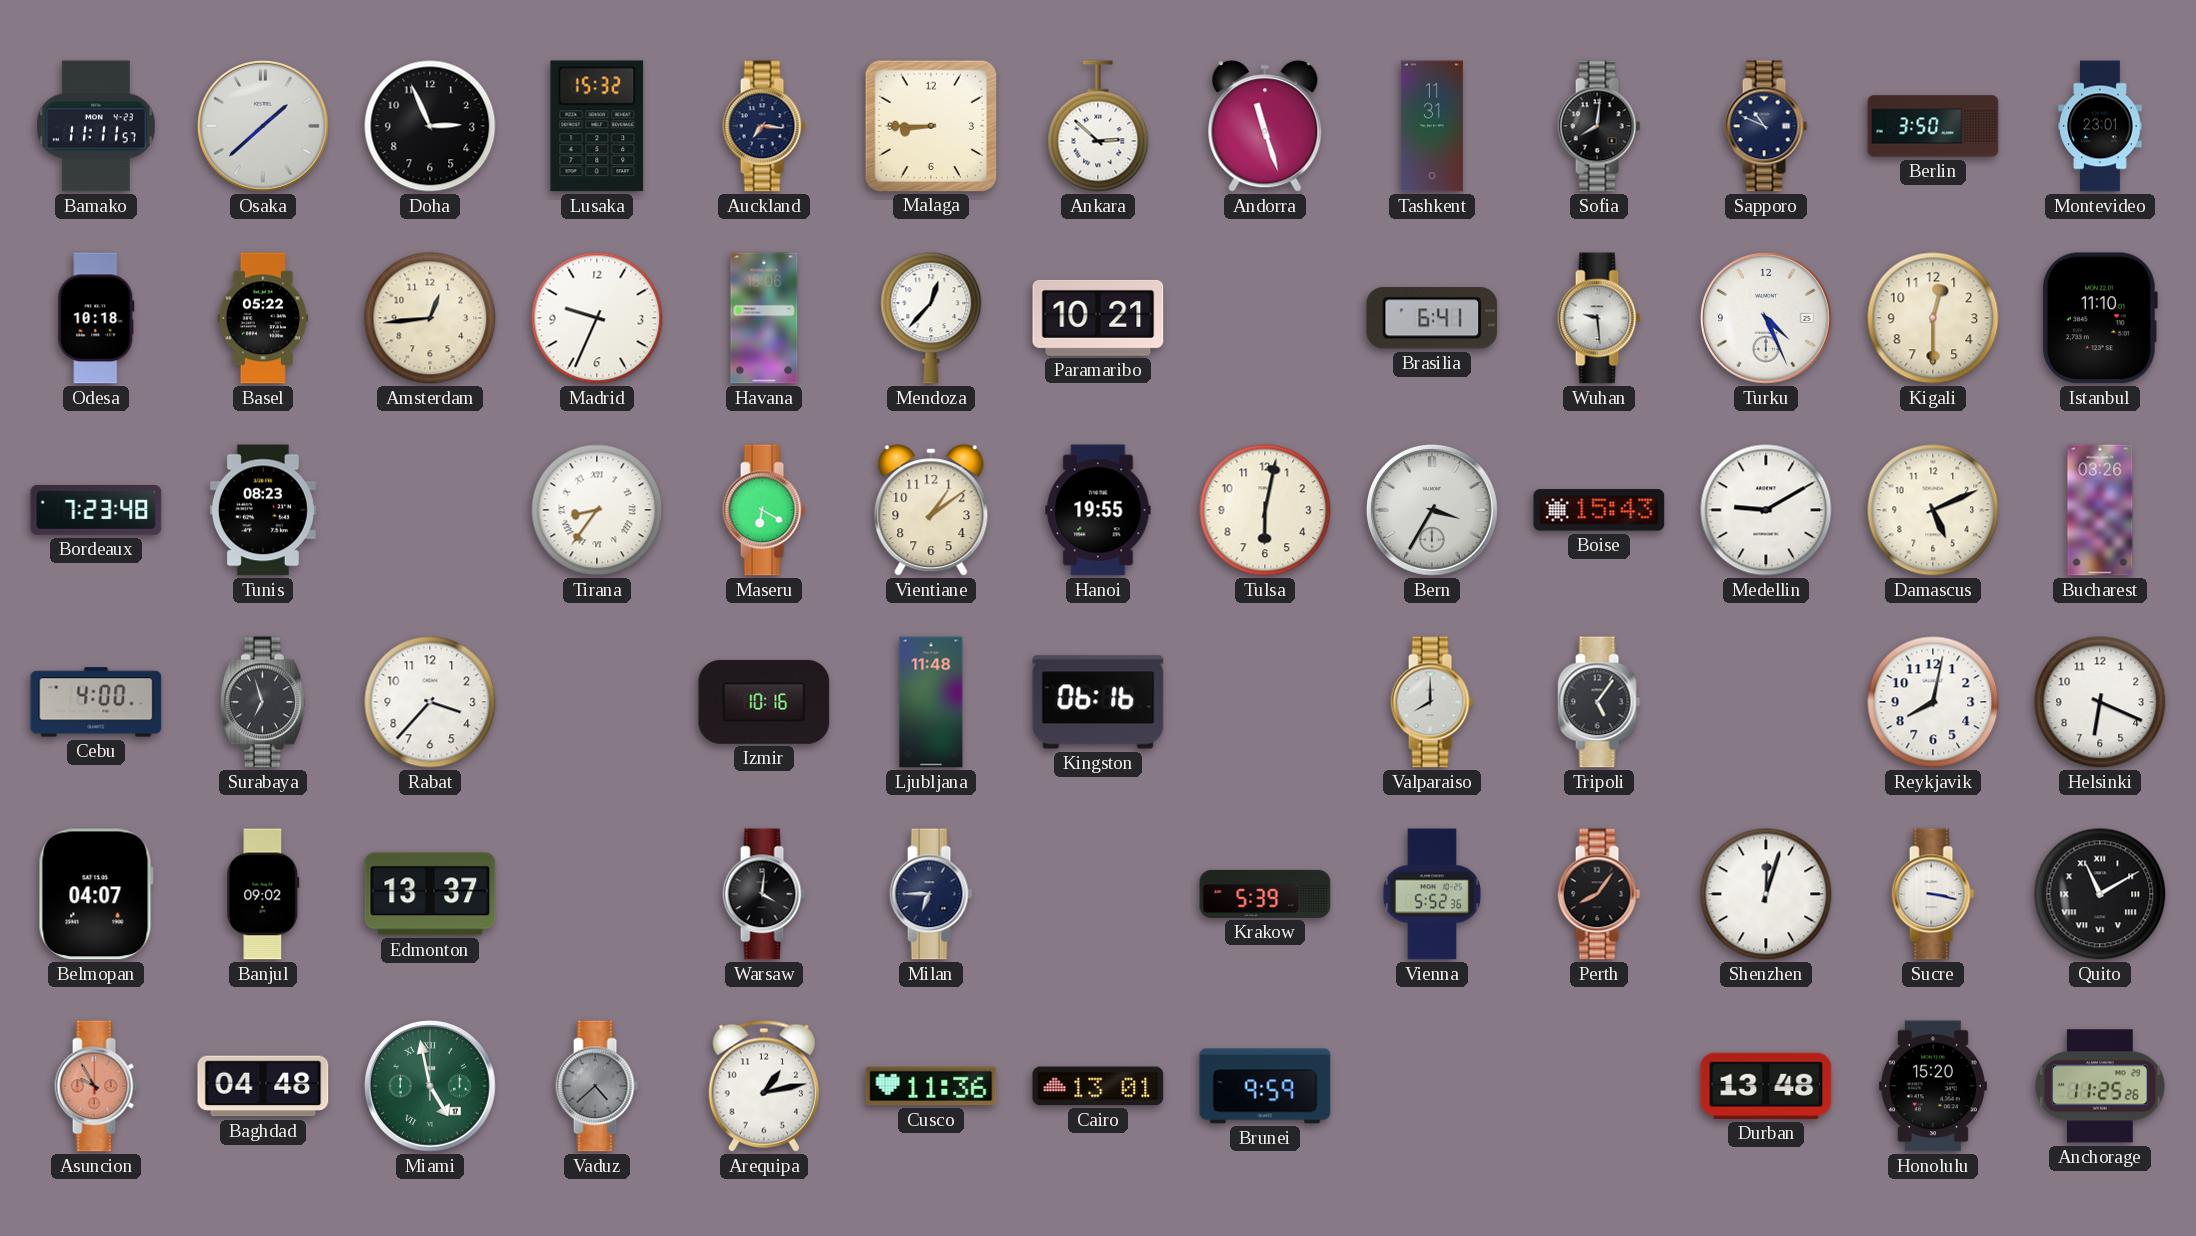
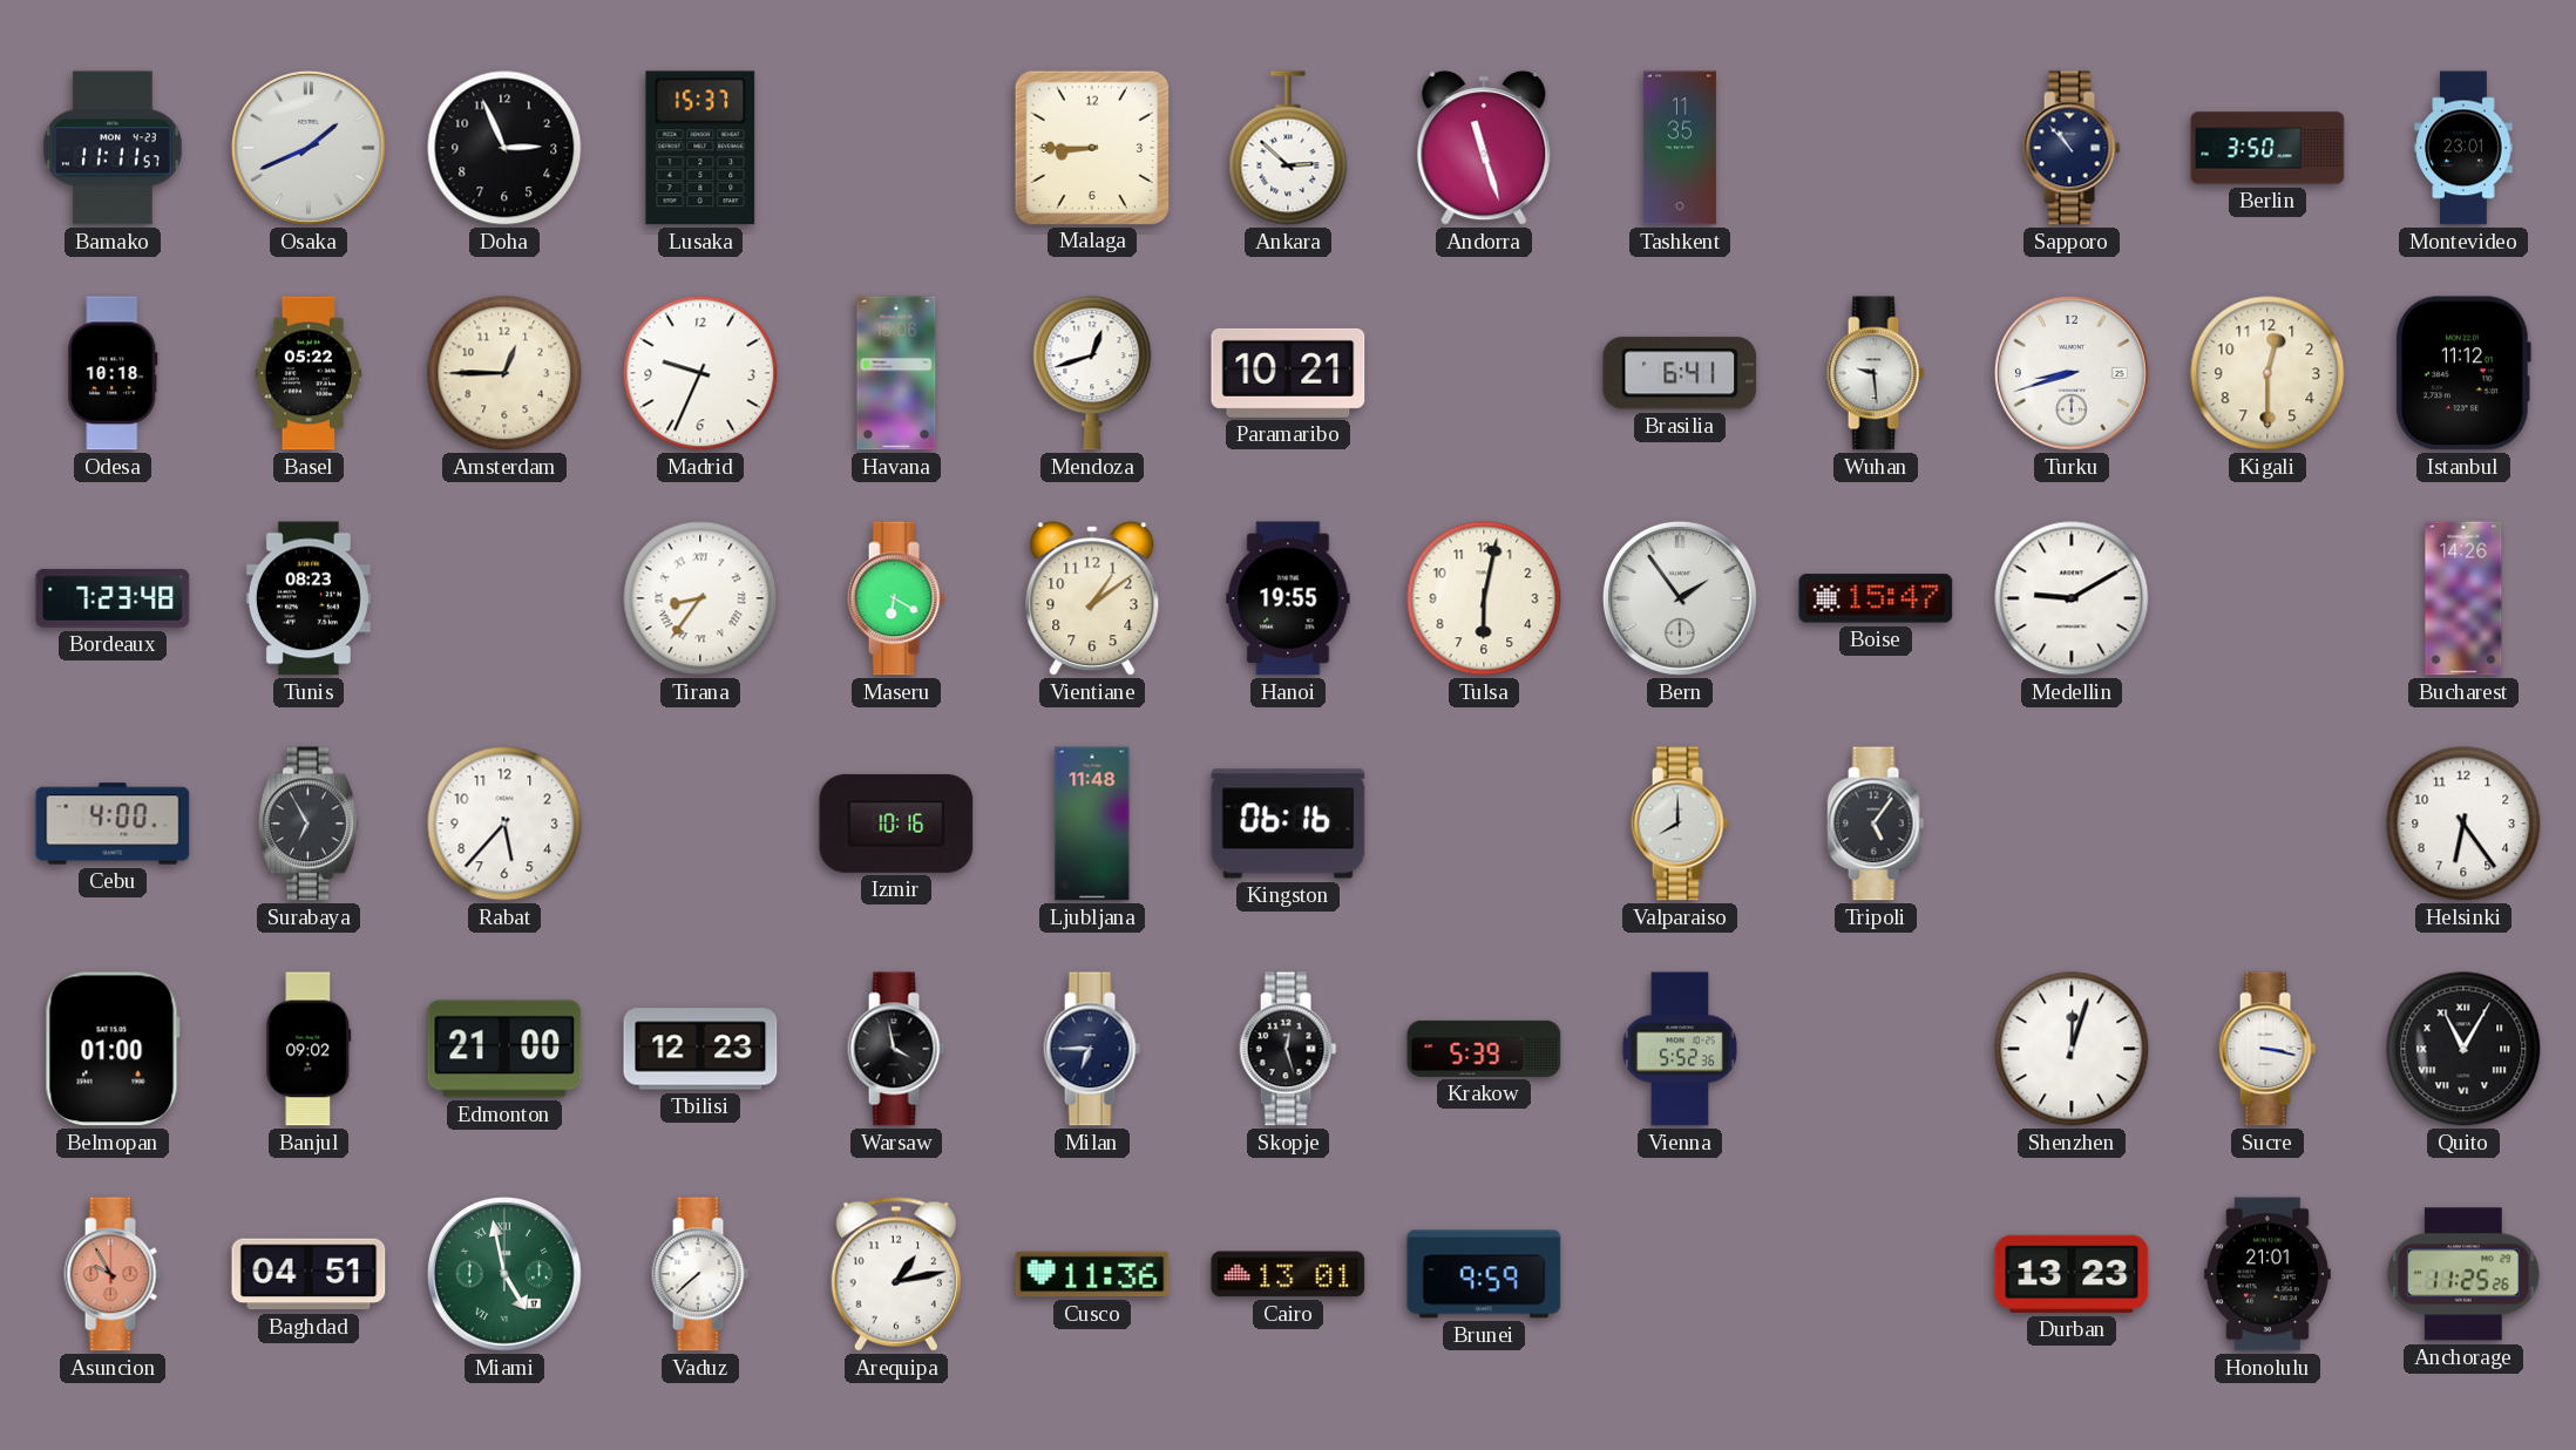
Osaka: 1:38 -> 1:41
Lusaka: 15:32 -> 15:37
Auckland: 7:16 -> none
Tashkent: 11:31 -> 11:35
Sofia: 8:01 -> none
Sapporo: 10:49 -> 10:53
Amsterdam: 12:44 -> 12:45
Mendoza: 12:37 -> 12:42
Turku: 4:26 -> 8:42
Istanbul: 11:10 -> 11:12
Bern: 3:35 -> 1:54
Boise: 15:43 -> 15:47
Damascus: 5:11 -> none
Bucharest: 03:26 -> 14:26
Surabaya: 6:57 -> 6:55
Rabat: 3:37 -> 5:37
Reykjavik: 8:02 -> none
Helsinki: 6:19 -> 6:24
Belmopan: 04:07 -> 01:00
Edmonton: 13:37 -> 21:00
Tbilisi: none -> 12:23
Warsaw: 4:01 -> 3:58
Skopje: none -> 12:27
Perth: 8:06 -> none
Quito: 11:10 -> 11:05
Baghdad: 04:48 -> 04:51
Vaduz: 4:38 -> 7:38
Vaduz dial: grey -> white
Durban: 13:48 -> 13:23
Honolulu: 15:20 -> 21:01
